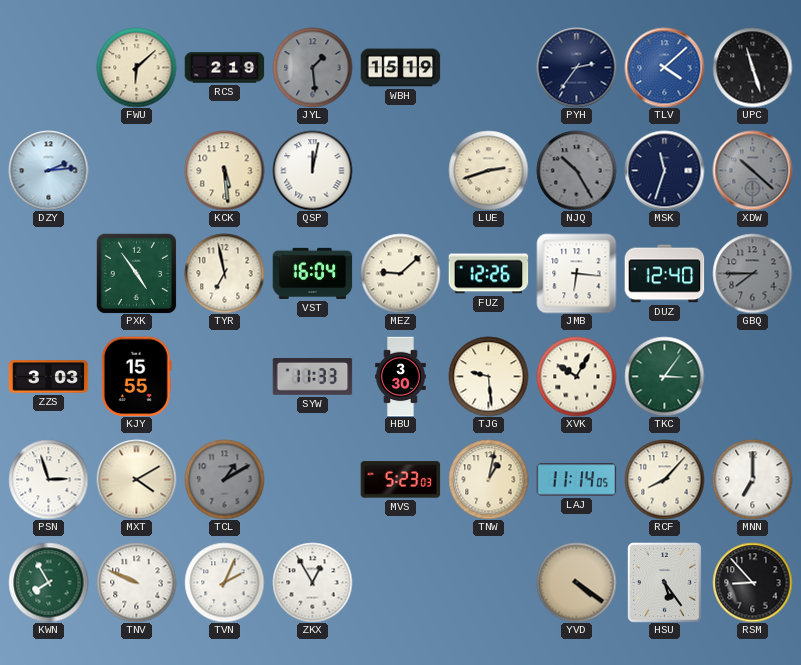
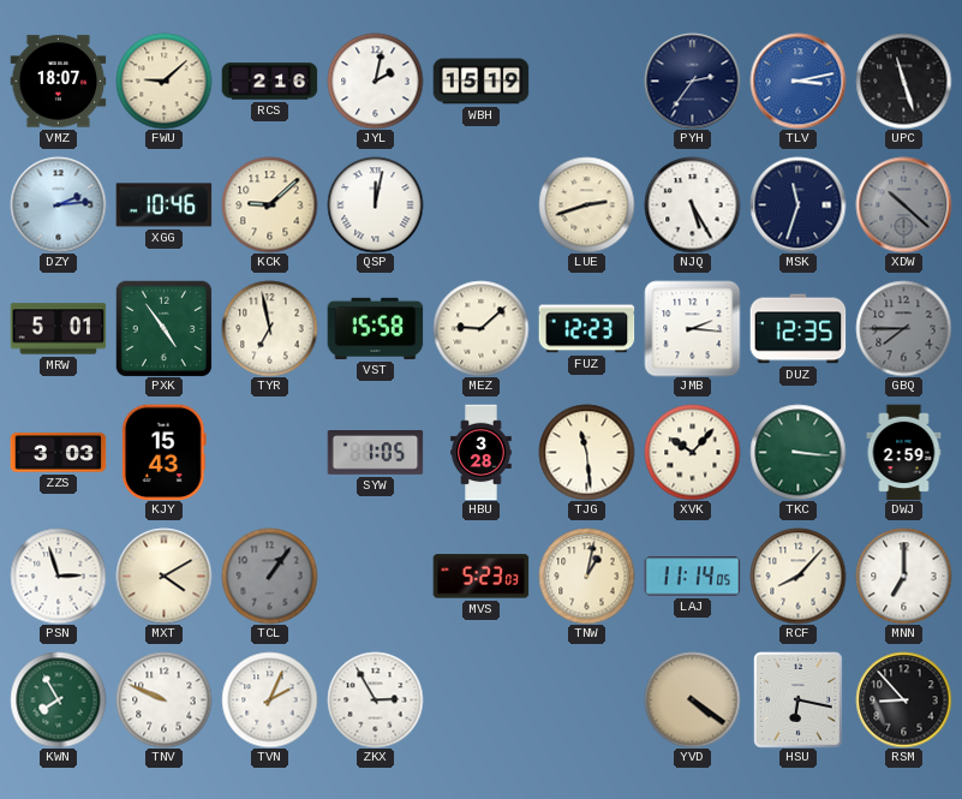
VMZ: none -> 18:07
FWU: 6:08 -> 9:08
RCS: 2:19 -> 2:16
JYL: 1:29 -> 2:02
JYL dial: grey -> white
TLV: 4:08 -> 3:13
XGG: none -> 10:46
KCK: 5:29 -> 9:08
NJQ: 10:25 -> 5:25
NJQ dial: grey -> white
MRW: none -> 5:01
VST: 16:04 -> 15:58
FUZ: 12:26 -> 12:23
JMB: 6:16 -> 2:16
DUZ: 12:40 -> 12:35
KJY: 15:55 -> 15:43
SYW: 11:33 -> 1:05
HBU: 3:30 -> 3:28
TJG: 9:29 -> 11:29
XVK: 10:05 -> 10:07
TKC: 3:06 -> 3:16
DWJ: none -> 2:59
TCL: 1:10 -> 1:06
ZKX: 12:55 -> 2:55
HSU: 5:24 -> 6:17
